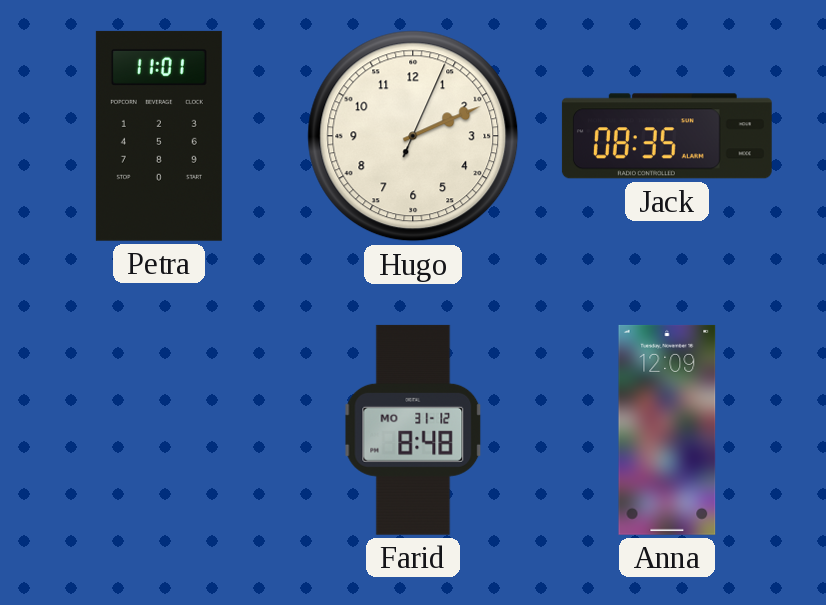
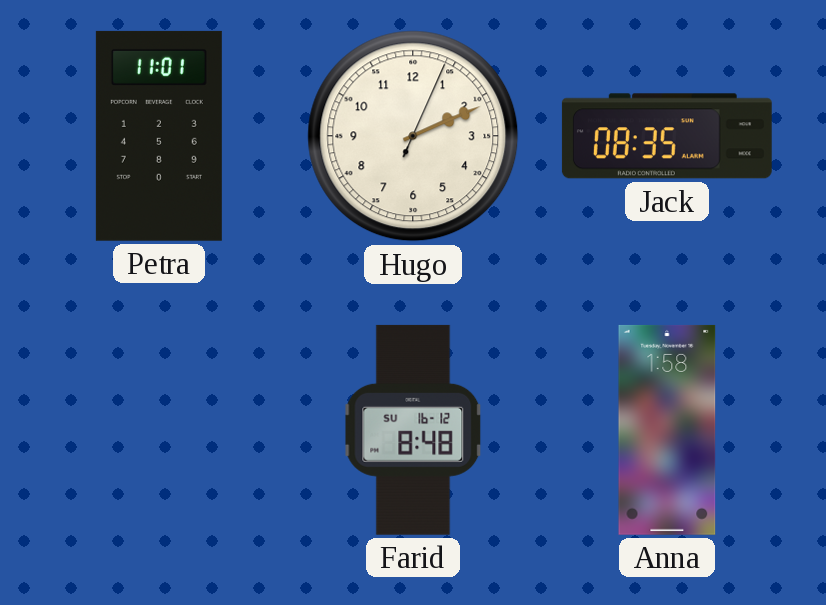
Farid date: MO 31-12 -> SU 16-12
Anna: 12:09 -> 1:58
